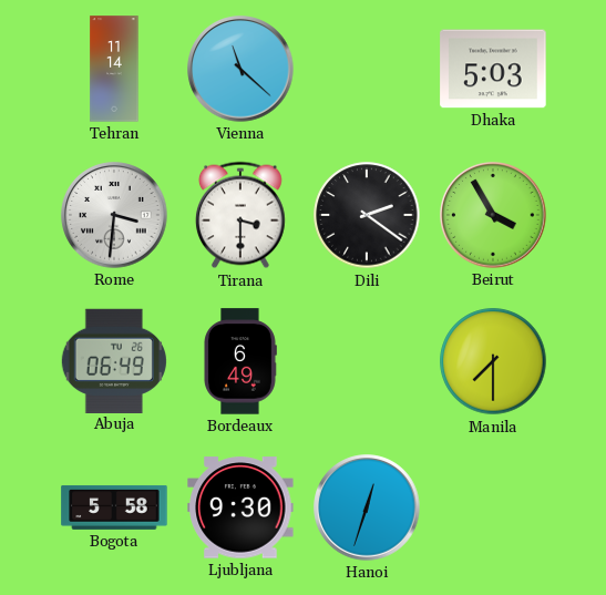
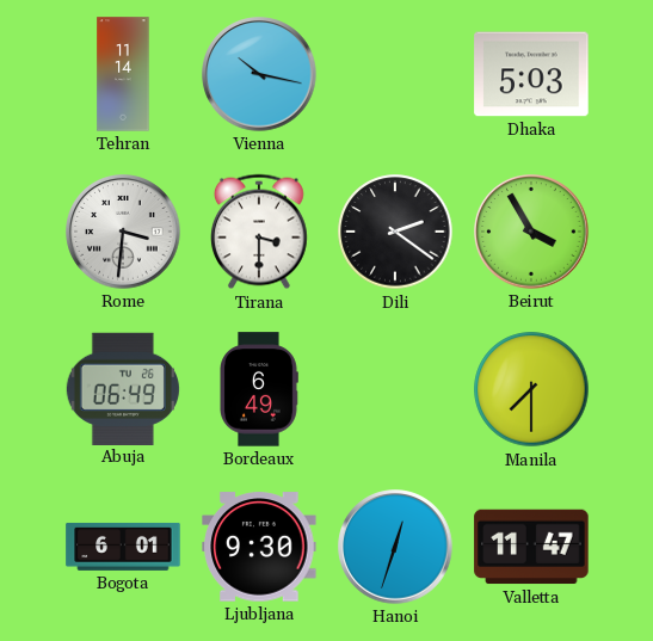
Vienna: 11:22 -> 10:17
Bogota: 5:58 -> 6:01
Valletta: none -> 11:47
